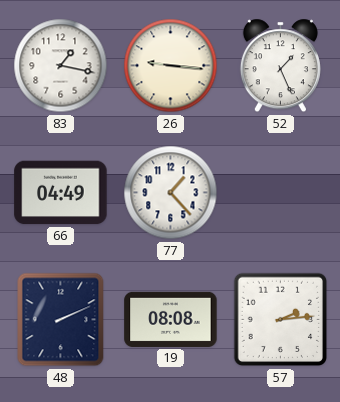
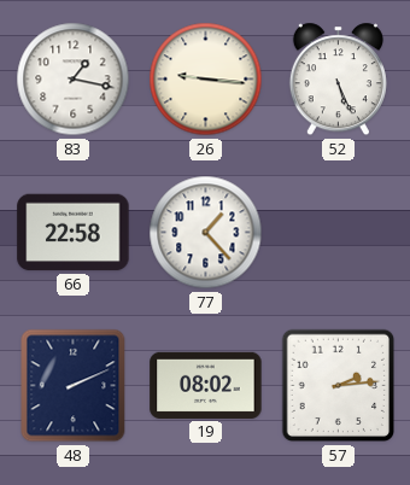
52: 1:26 -> 5:26
66: 04:49 -> 22:58
19: 08:08 -> 08:02
